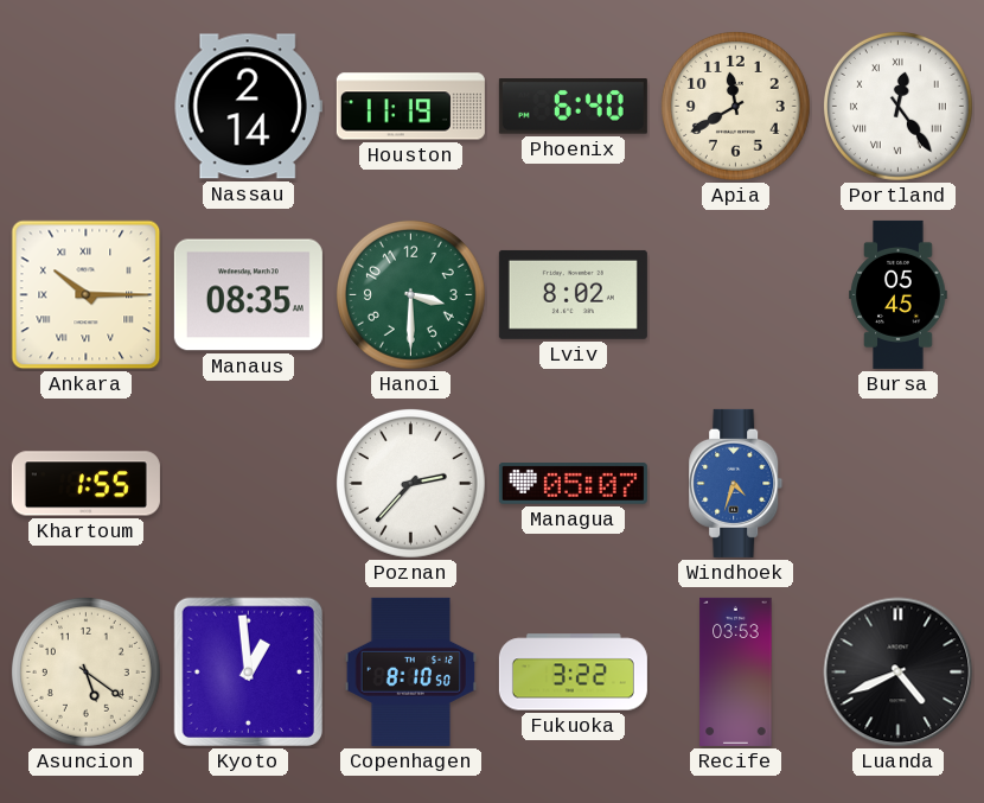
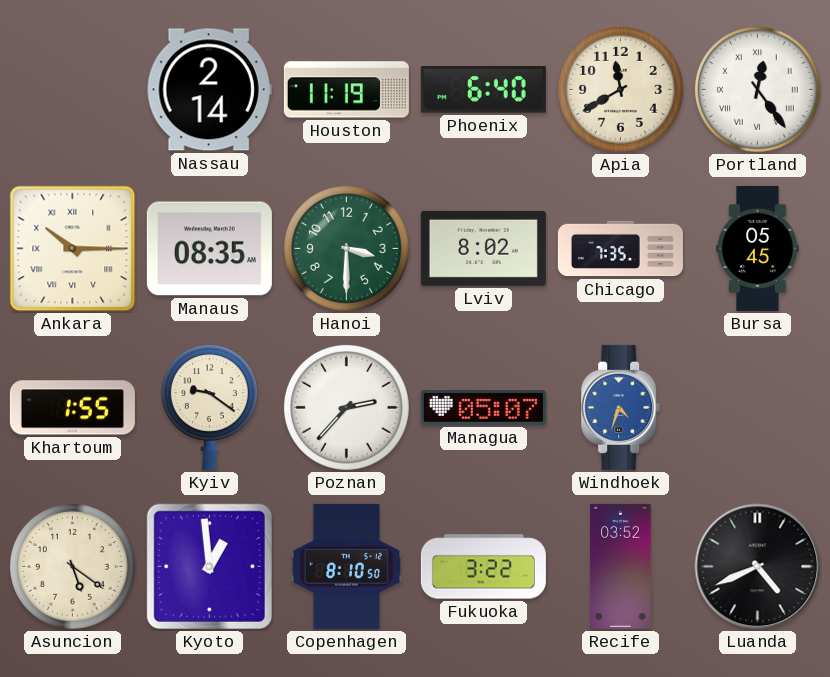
Chicago: none -> 7:35
Kyiv: none -> 9:21
Recife: 03:53 -> 03:52
